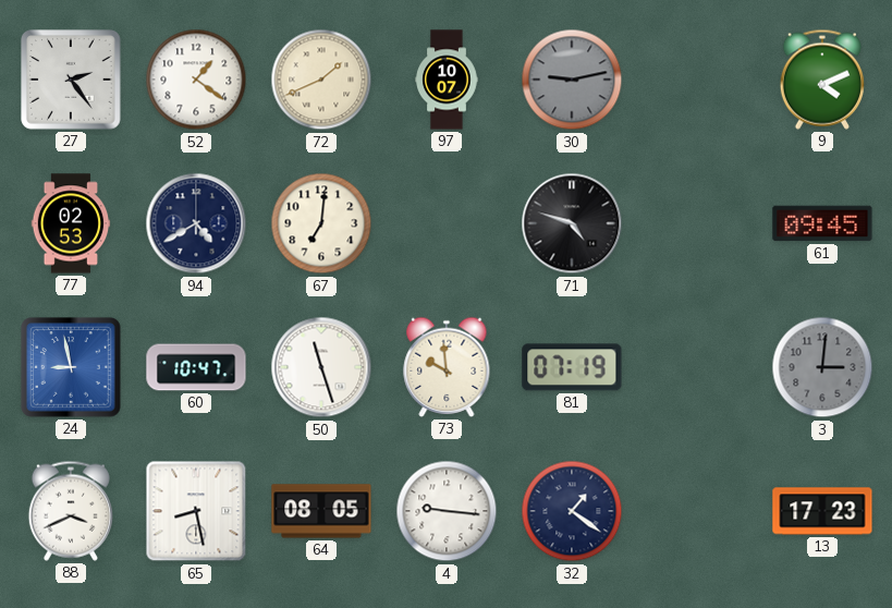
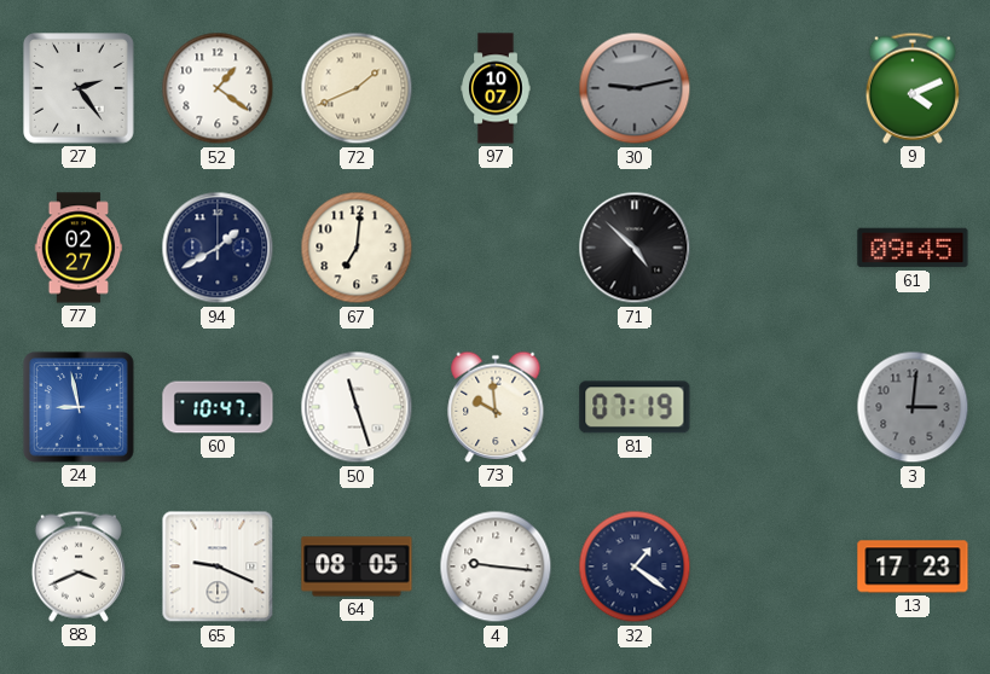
77: 02:53 -> 02:27
94: 4:40 -> 1:40
71: 4:48 -> 4:52
65: 8:28 -> 9:19
